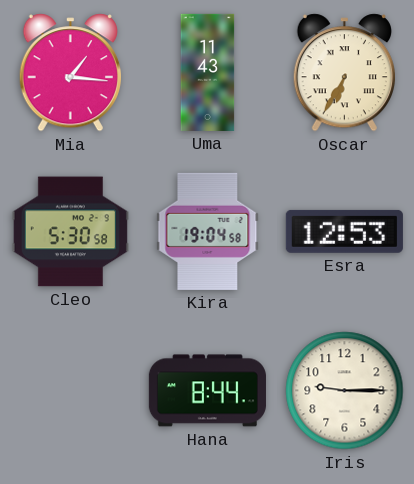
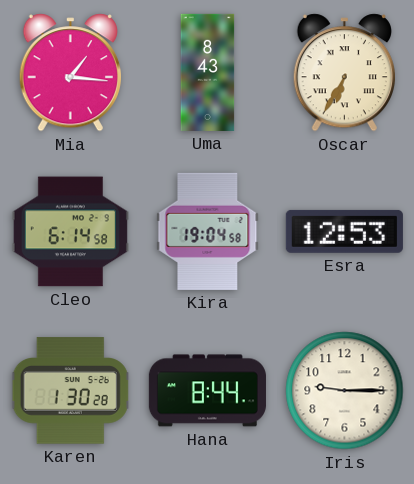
Uma: 11:43 -> 8:43
Cleo: 5:30 -> 6:14
Karen: none -> 1:30
